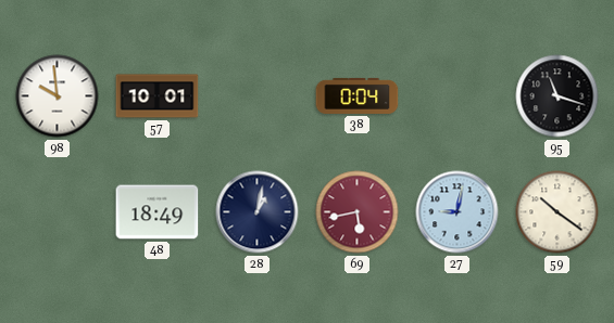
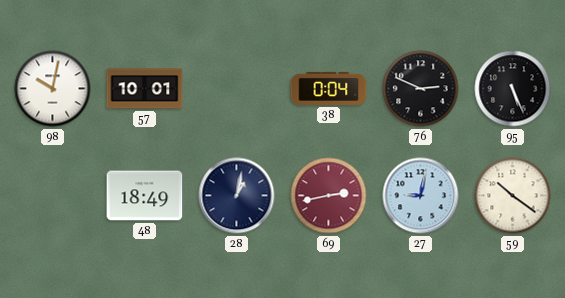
98: 9:59 -> 10:02
76: none -> 2:49
95: 11:18 -> 5:26
69: 5:43 -> 2:43
